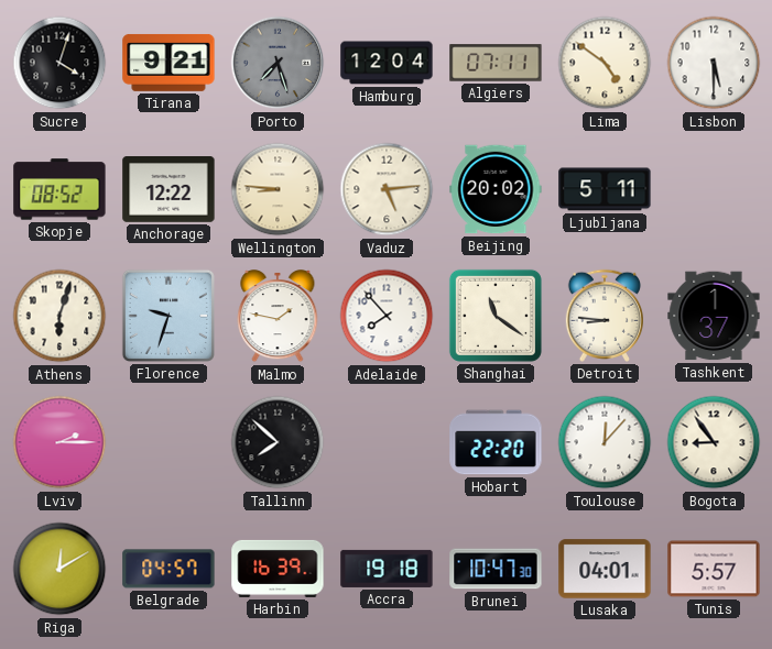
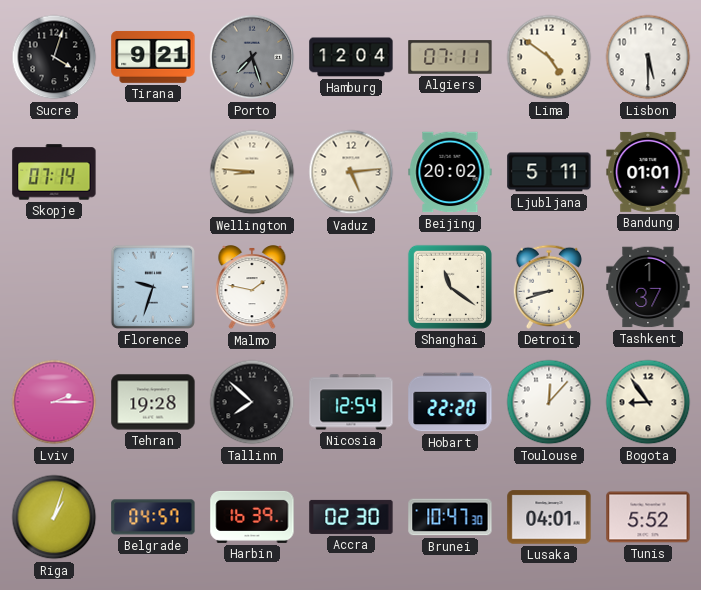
Skopje: 08:52 -> 07:14
Anchorage: 12:22 -> none
Bandung: none -> 01:01
Athens: 6:03 -> none
Adelaide: 7:53 -> none
Detroit: 8:46 -> 8:42
Tehran: none -> 19:28
Nicosia: none -> 12:54
Riga: 12:10 -> 1:03
Accra: 19:18 -> 02:30
Tunis: 5:57 -> 5:52
